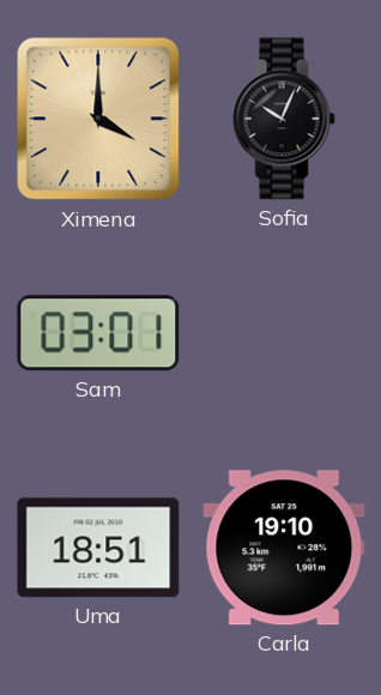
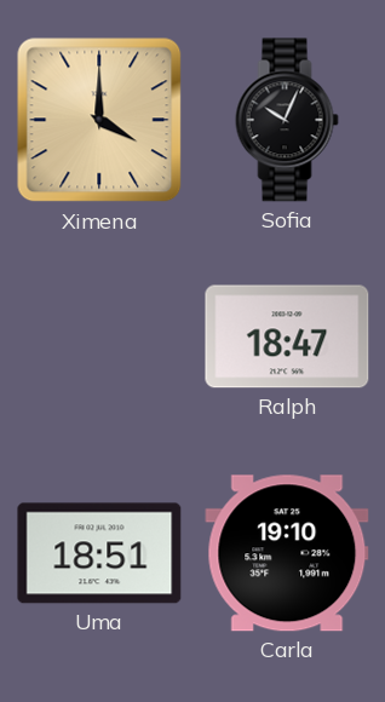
Sam: 03:01 -> none
Ralph: none -> 18:47
